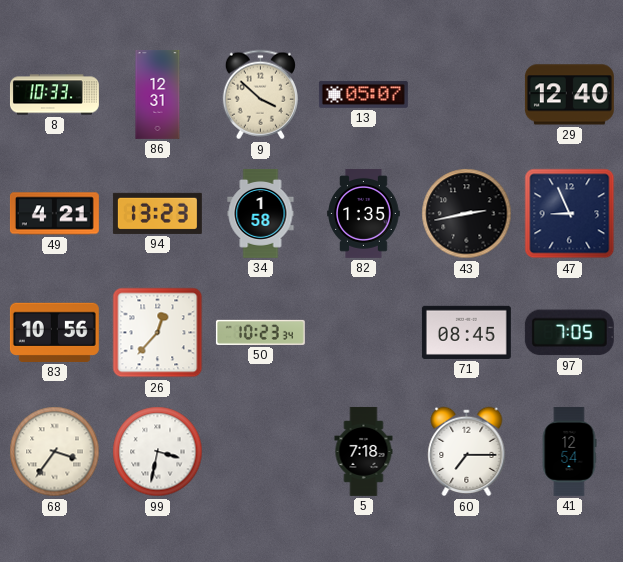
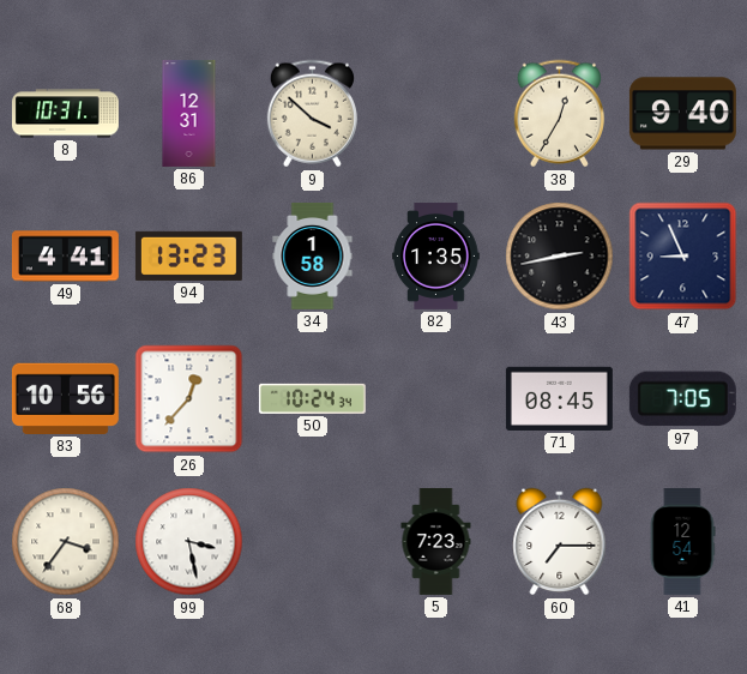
8: 10:33 -> 10:31
13: 05:07 -> none
38: none -> 12:35
29: 12:40 -> 9:40
49: 4:21 -> 4:41
50: 10:23 -> 10:24
99: 3:32 -> 3:28
5: 7:18 -> 7:23
